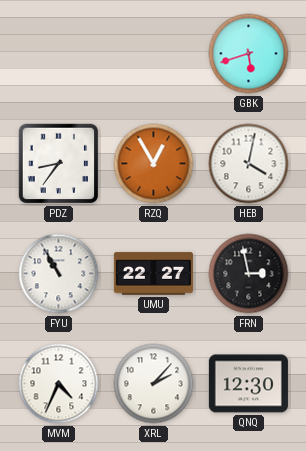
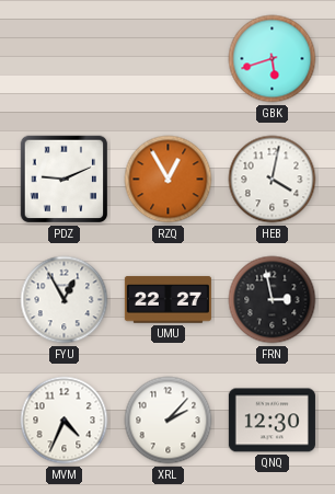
PDZ: 8:36 -> 9:11
FYU: 10:55 -> 12:55
